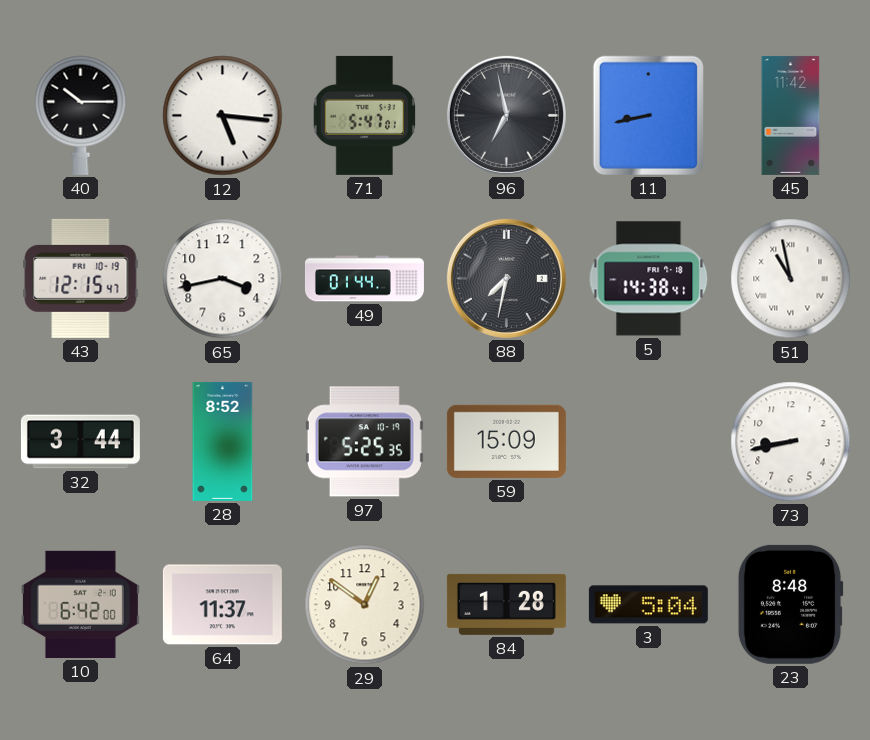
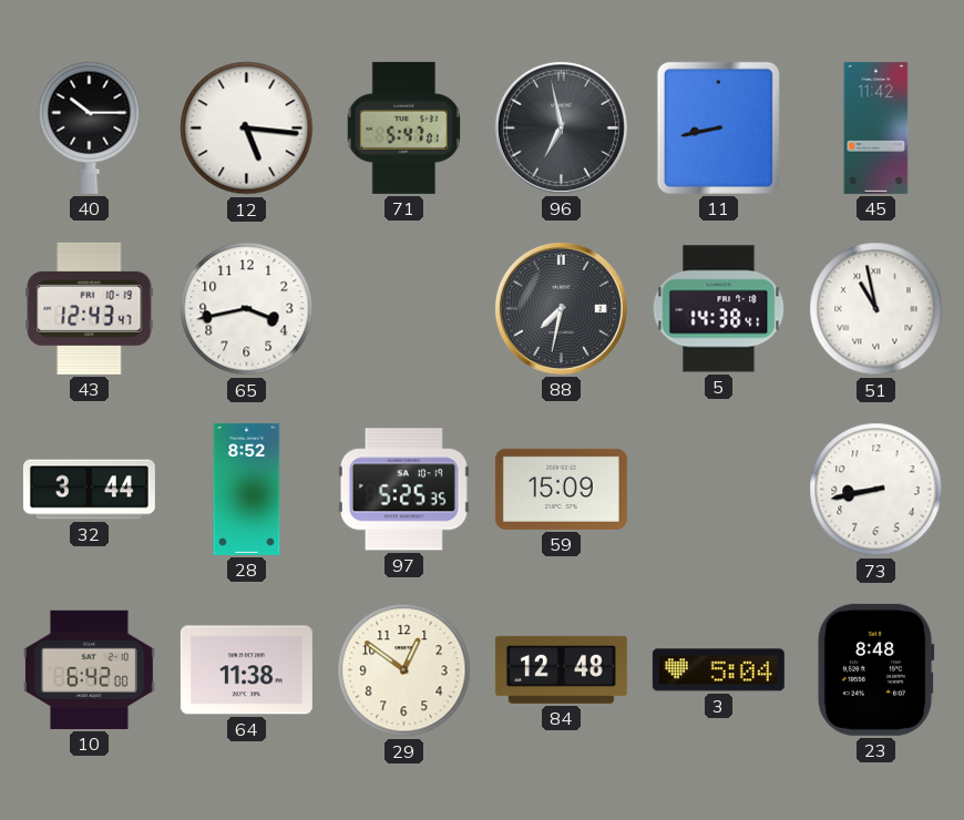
43: 12:15 -> 12:43
49: 01:44 -> none
64: 11:37 -> 11:38
84: 1:28 -> 12:48
